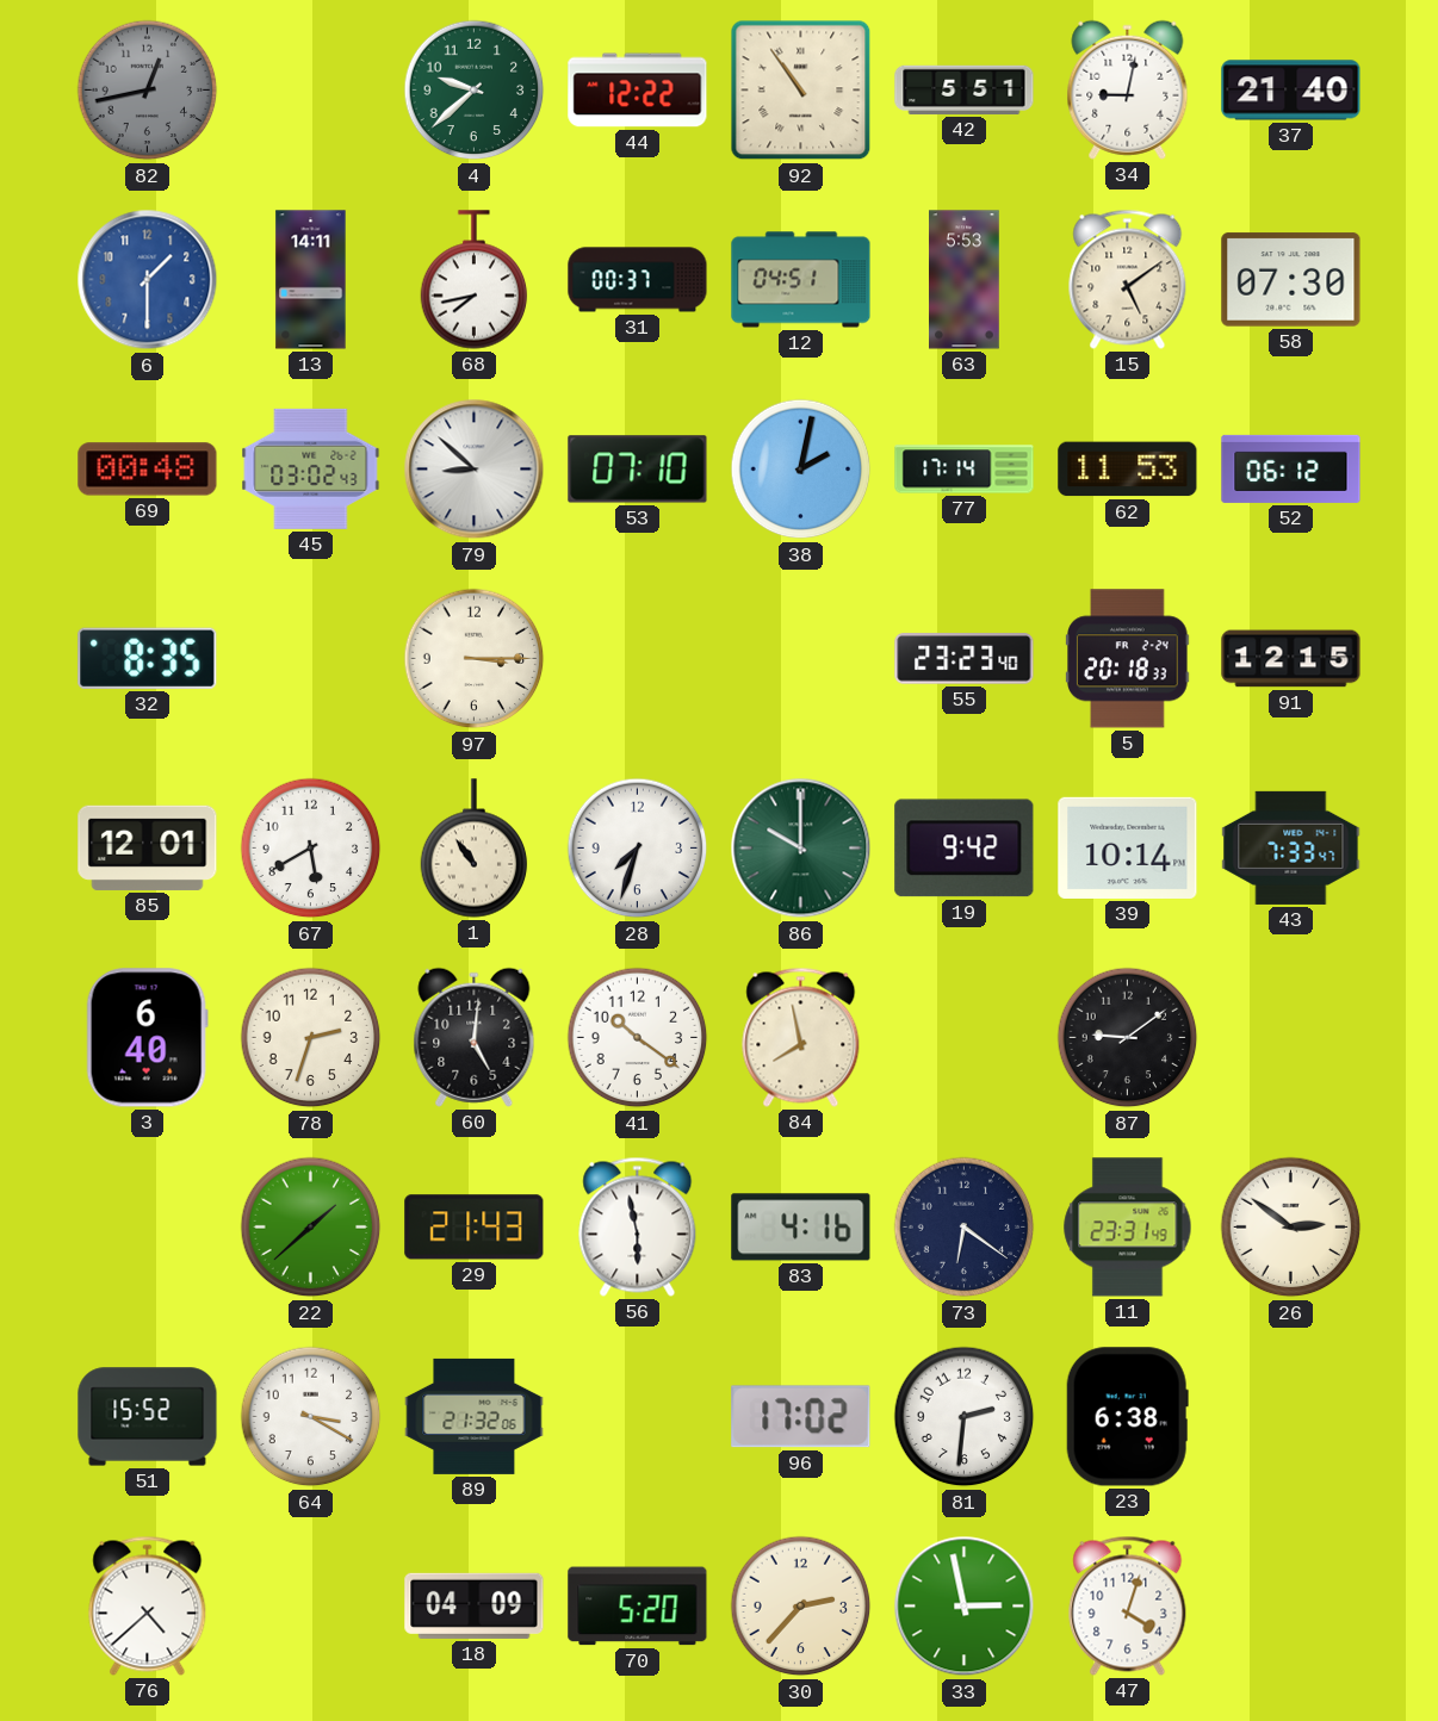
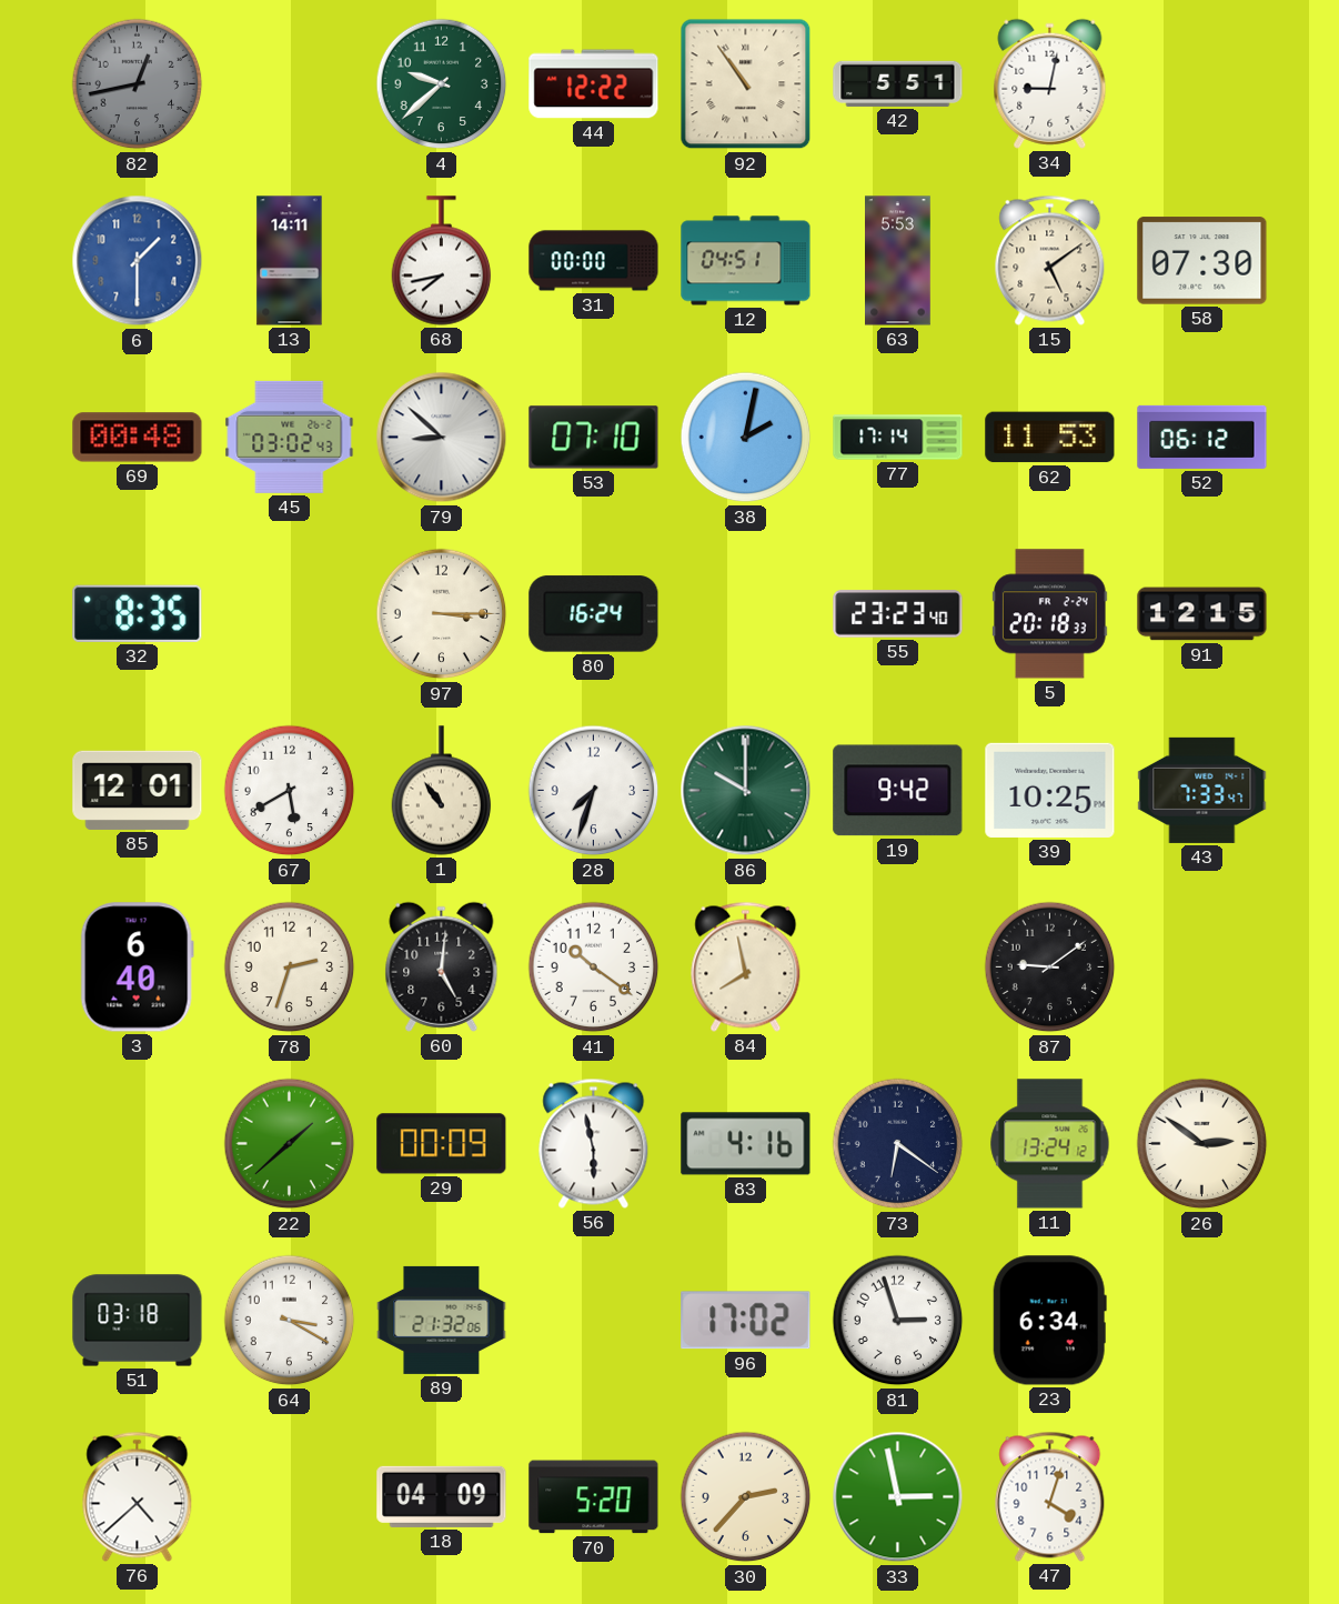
37: 21:40 -> none
31: 00:37 -> 00:00
80: none -> 16:24
39: 10:14 -> 10:25
29: 21:43 -> 00:09
11: 23:31 -> 13:24
51: 15:52 -> 03:18
81: 2:31 -> 2:57
23: 6:38 -> 6:34
